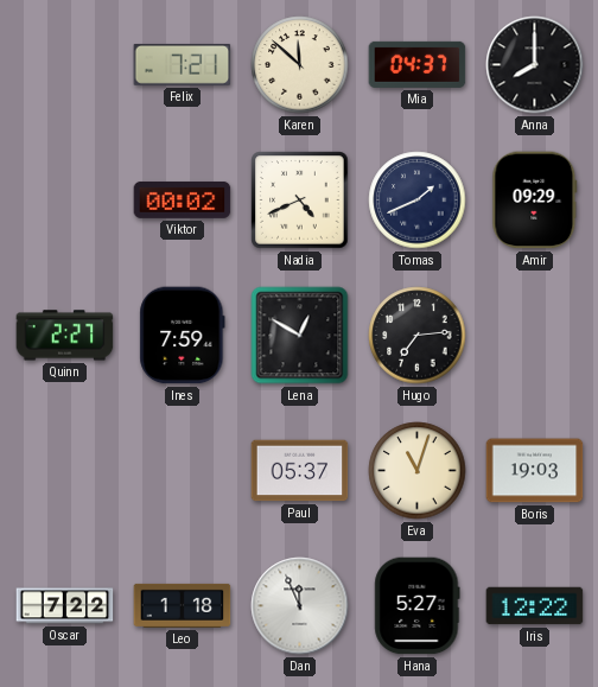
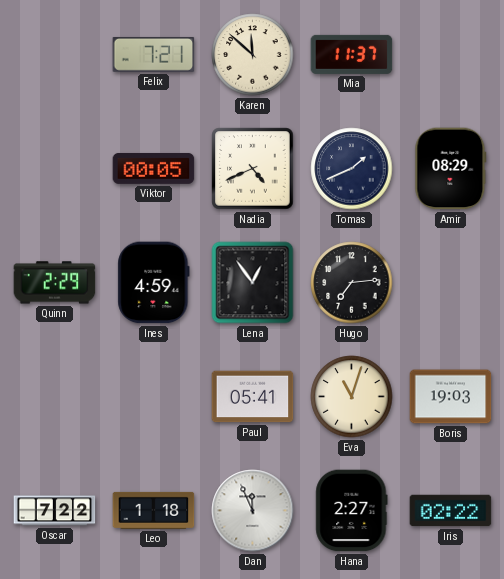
Mia: 04:37 -> 11:37
Anna: 8:00 -> none
Viktor: 00:02 -> 00:05
Amir: 09:29 -> 08:29
Quinn: 2:27 -> 2:29
Ines: 7:59 -> 4:59
Lena: 12:50 -> 12:54
Paul: 05:37 -> 05:41
Hana: 5:27 -> 2:27
Iris: 12:22 -> 02:22
